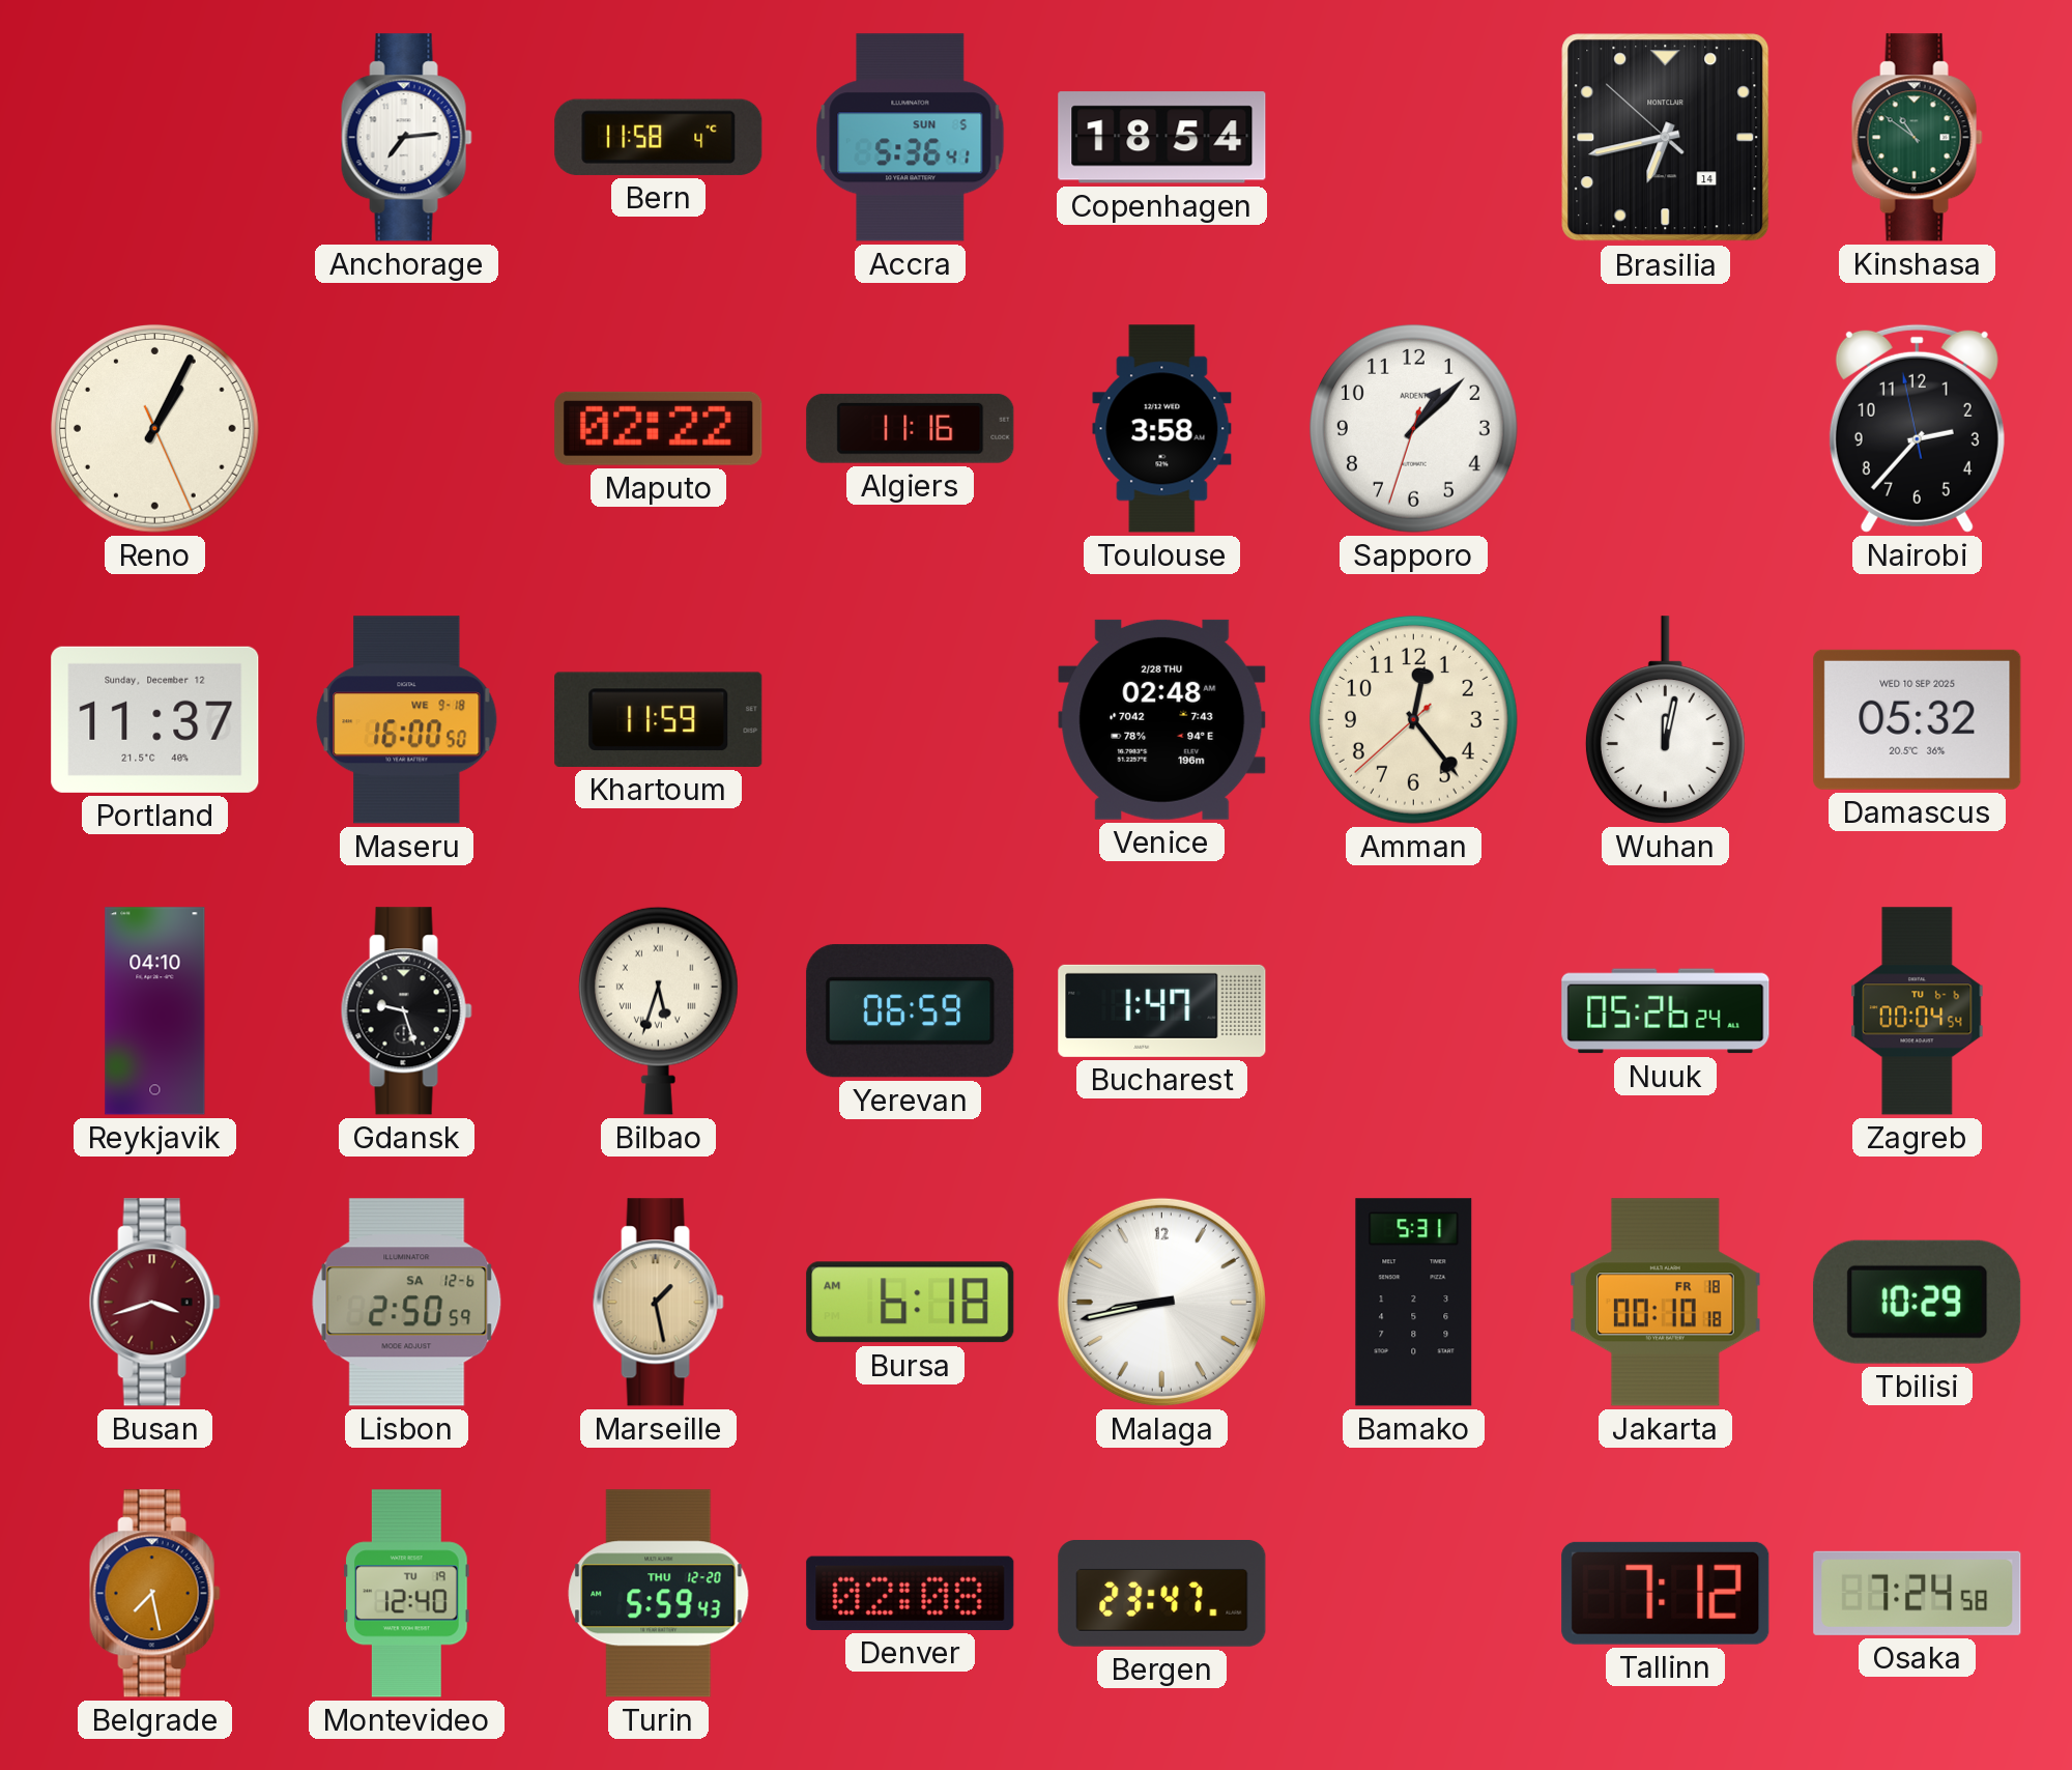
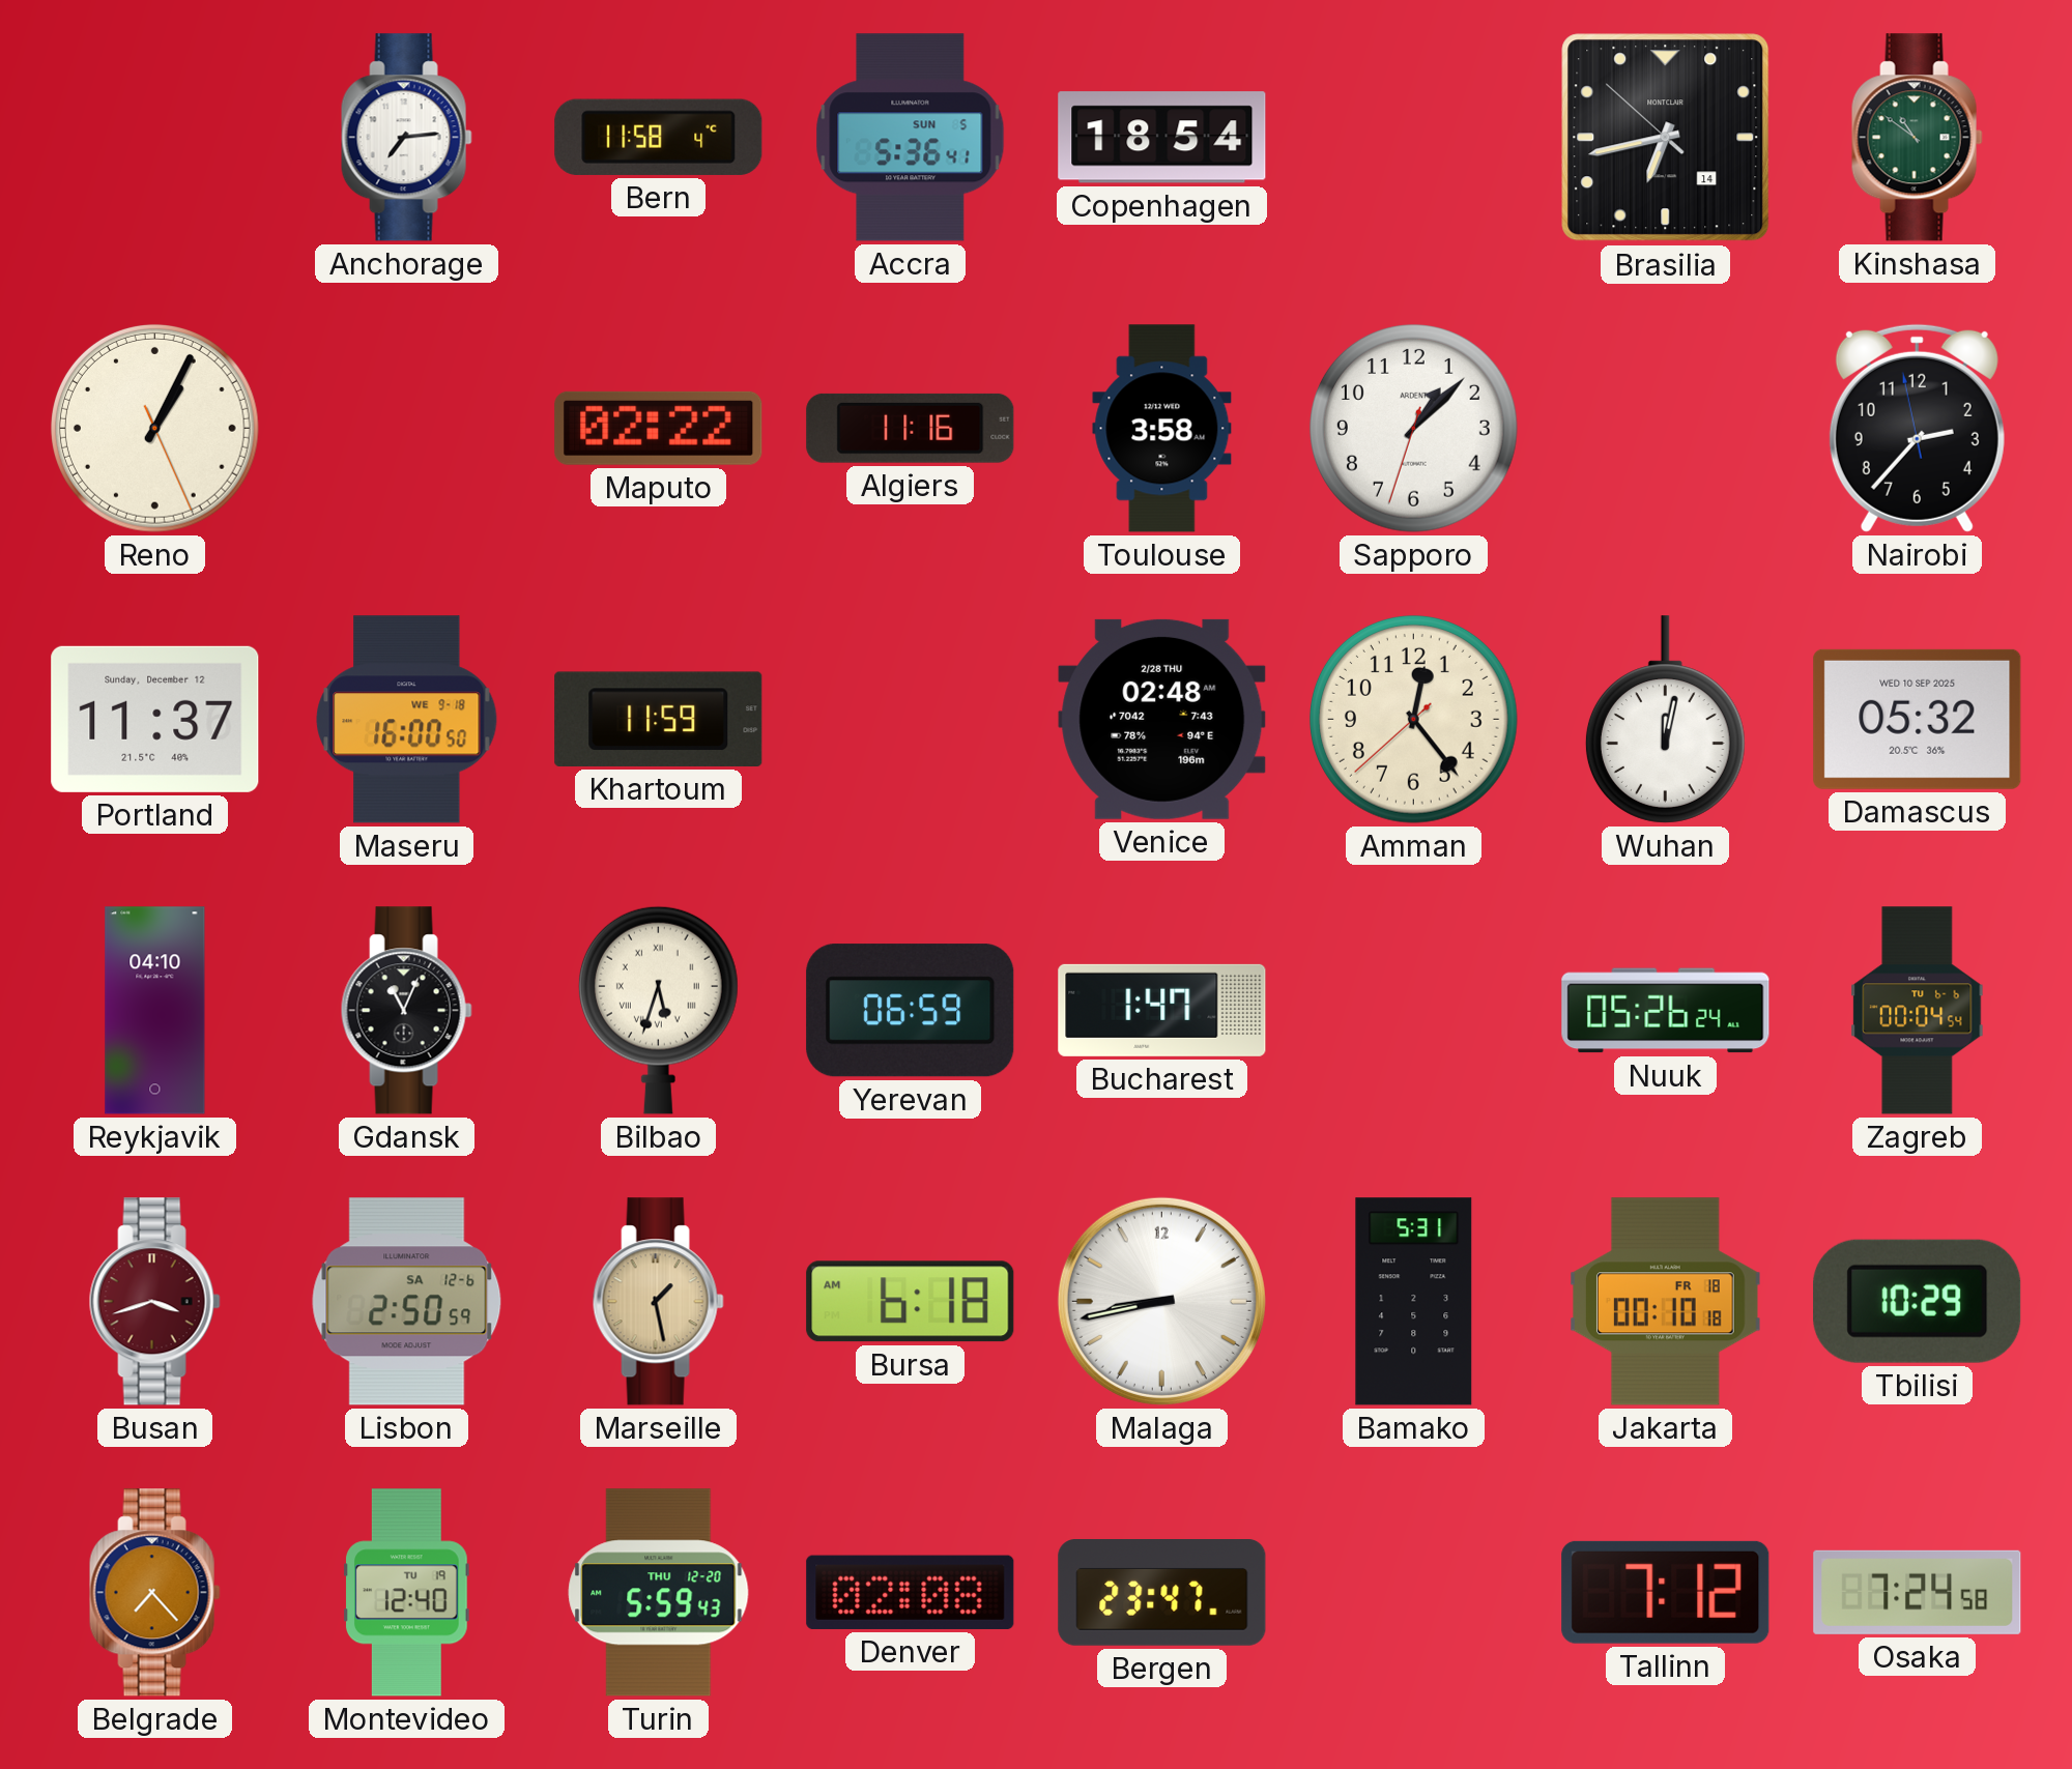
Gdansk: 9:27 -> 11:04
Belgrade: 7:28 -> 7:23
